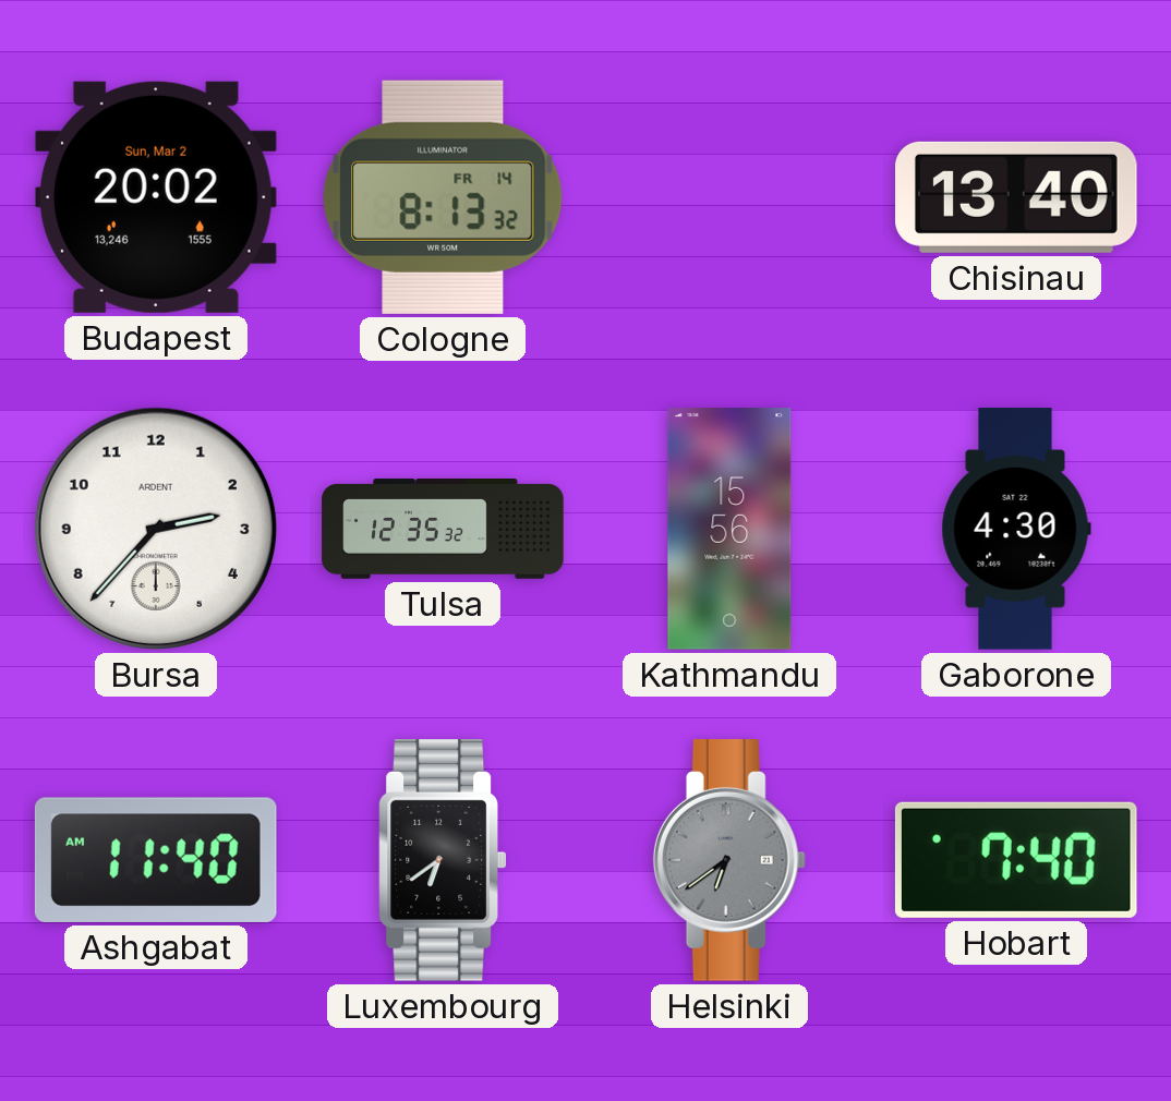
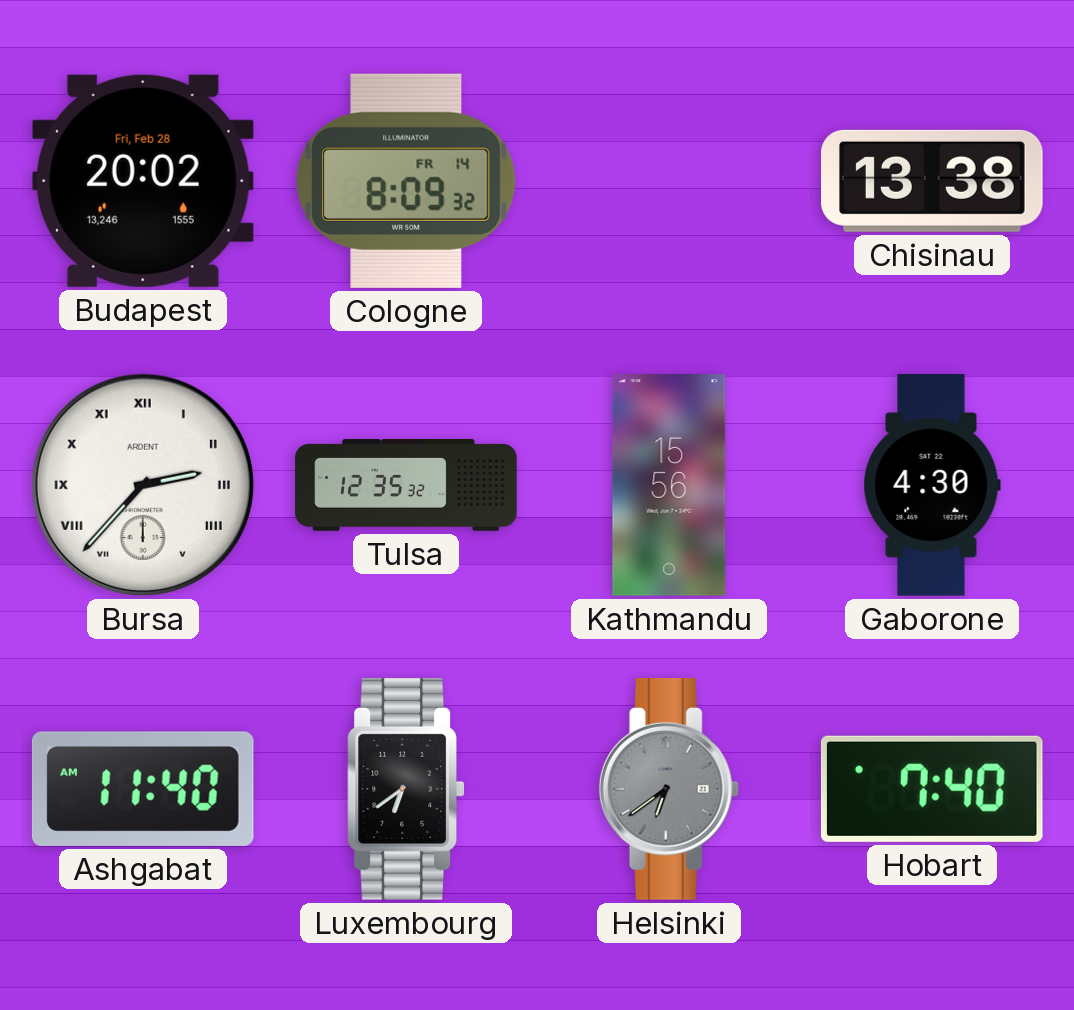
Budapest date: Sun, Mar 2 -> Fri, Feb 28
Cologne: 8:13 -> 8:09
Chisinau: 13:40 -> 13:38
Bursa numerals: Arabic -> Roman
